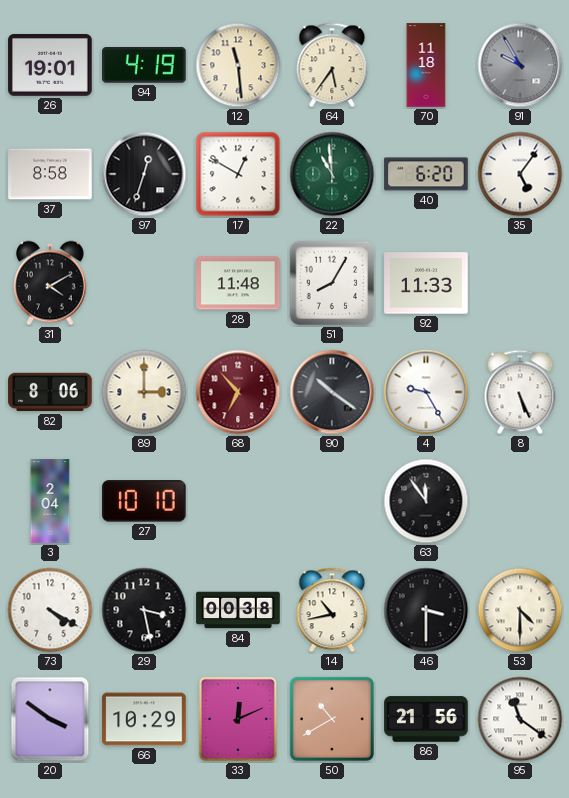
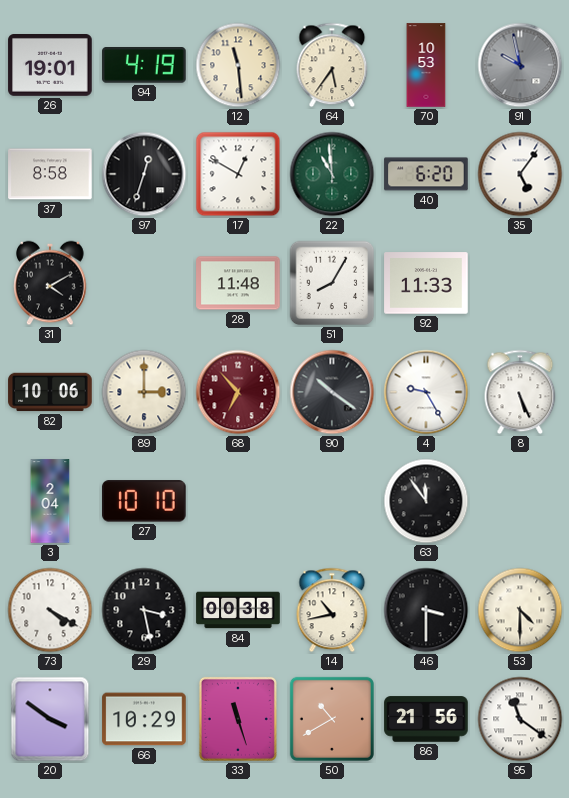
70: 11:18 -> 10:53
91: 9:55 -> 9:58
82: 8:06 -> 10:06
33: 12:11 -> 11:27
